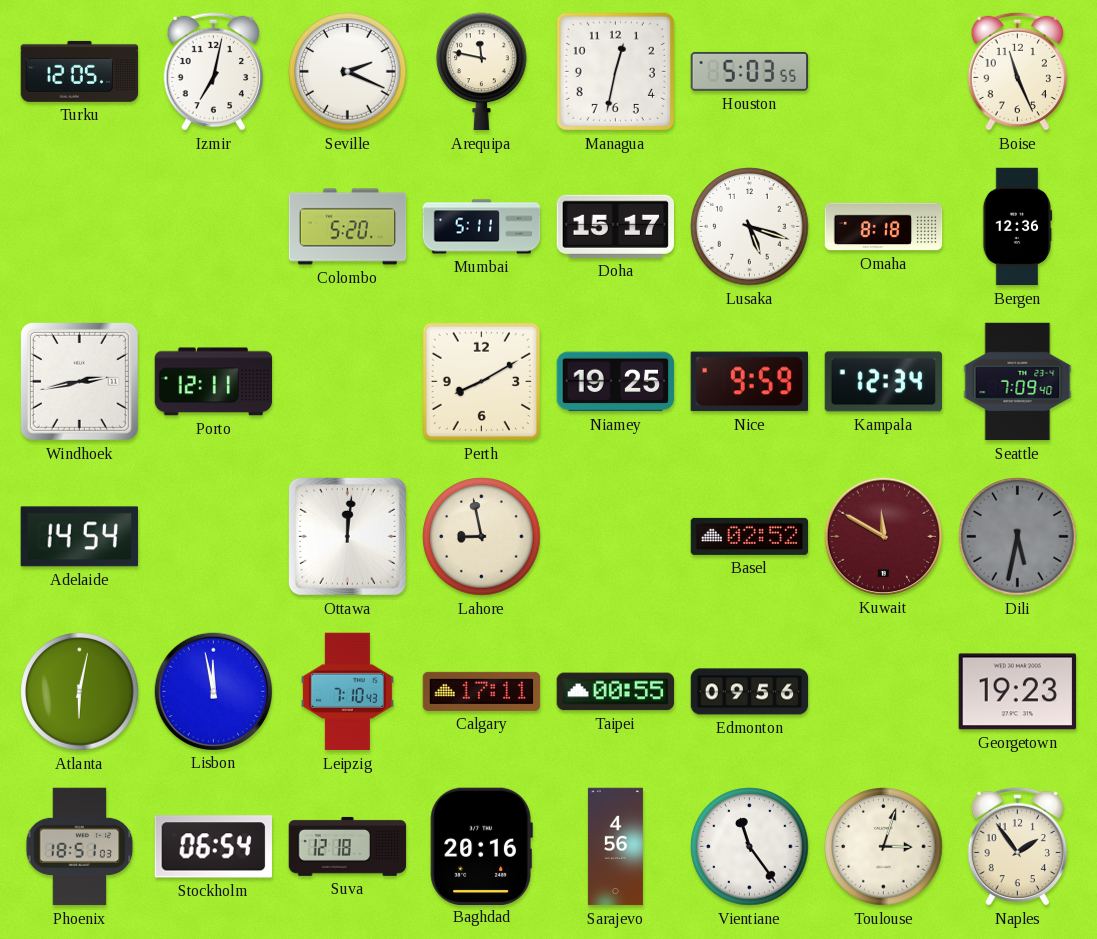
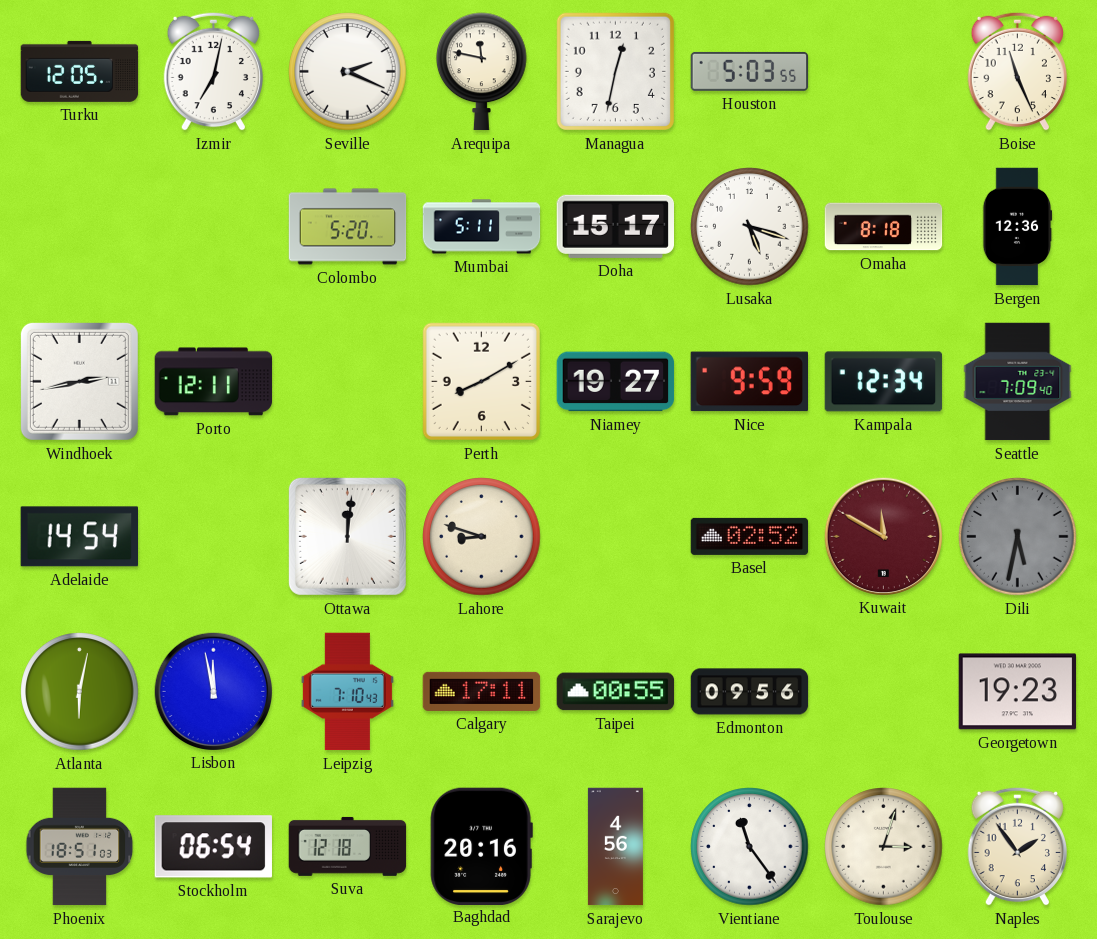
Niamey: 19:25 -> 19:27
Lahore: 8:58 -> 8:48
